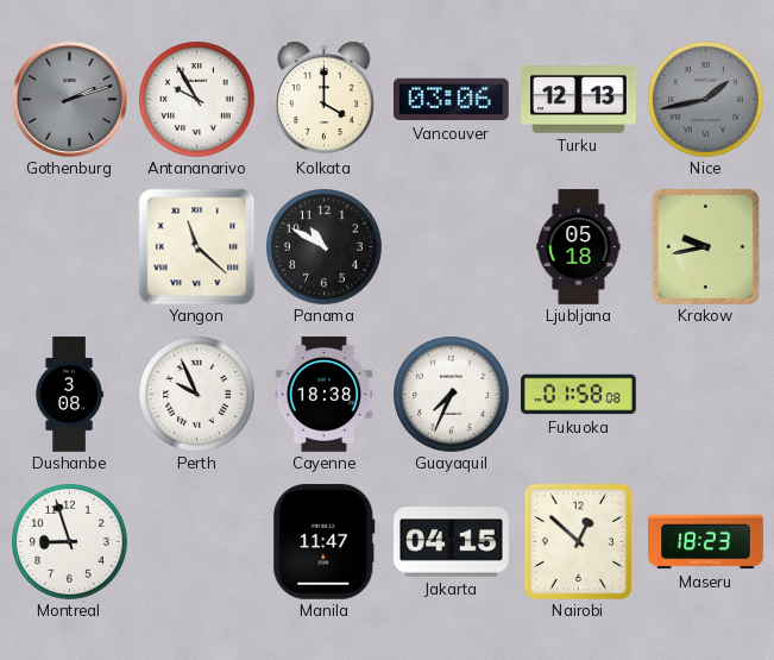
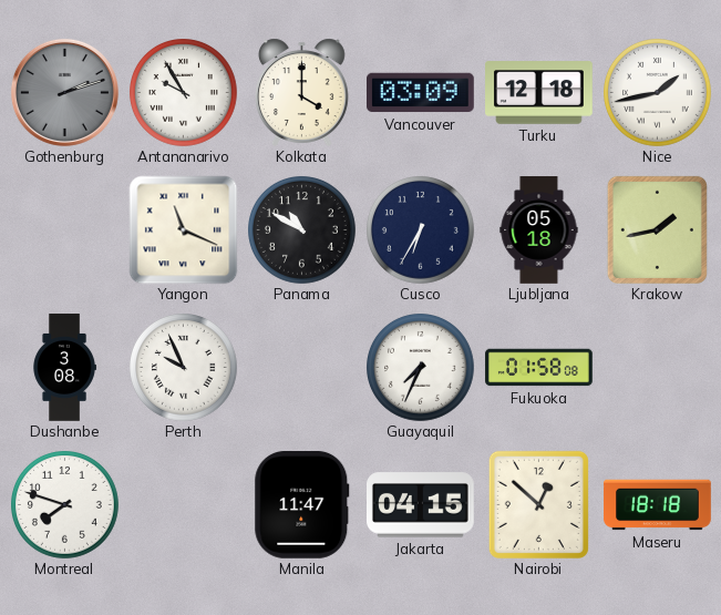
Vancouver: 03:06 -> 03:09
Turku: 12:13 -> 12:18
Nice dial: grey -> white
Yangon: 11:22 -> 11:19
Cusco: none -> 6:35
Krakow: 9:43 -> 1:43
Cayenne: 18:38 -> none
Montreal: 8:57 -> 7:48
Maseru: 18:23 -> 18:18
